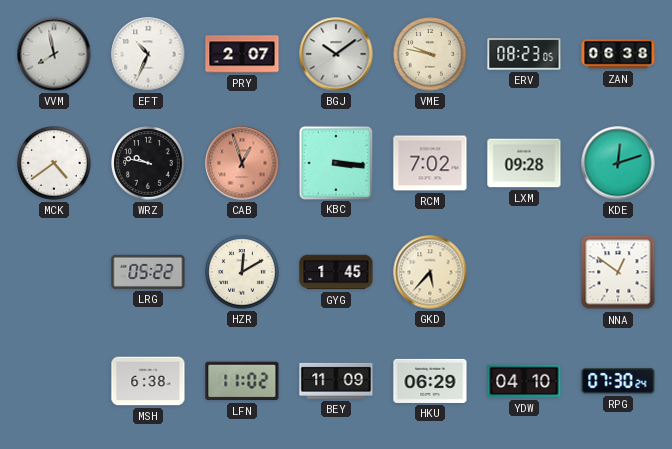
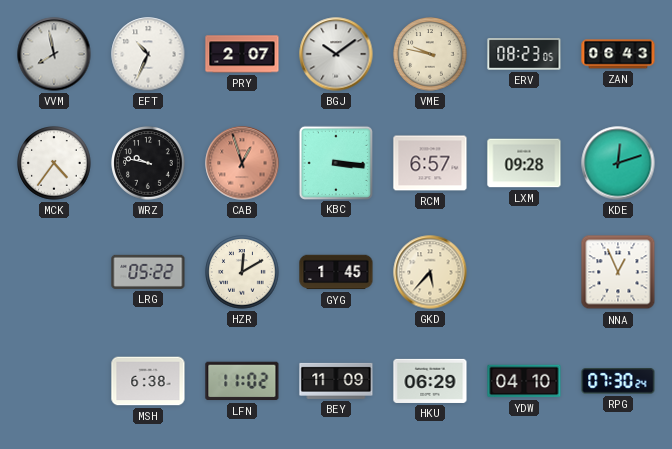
ZAN: 06:38 -> 06:43
MCK: 4:39 -> 4:36
RCM: 7:02 -> 6:57
NNA: 12:51 -> 12:56
